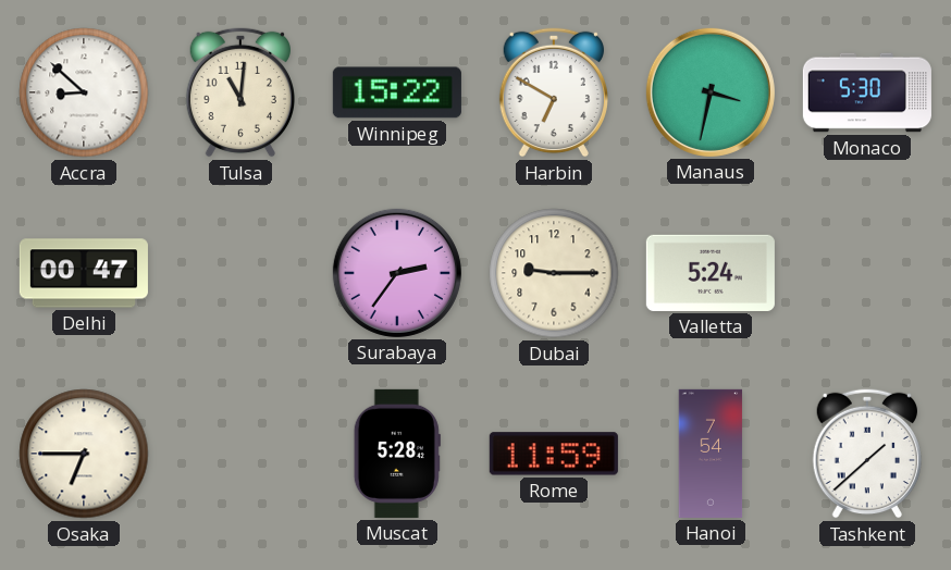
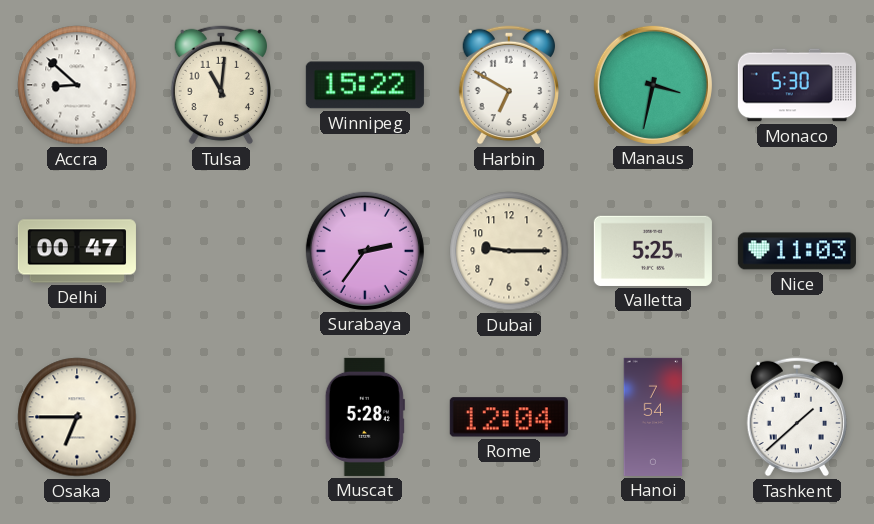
Valletta: 5:24 -> 5:25
Nice: none -> 11:03
Rome: 11:59 -> 12:04
